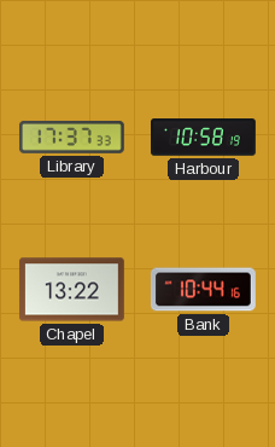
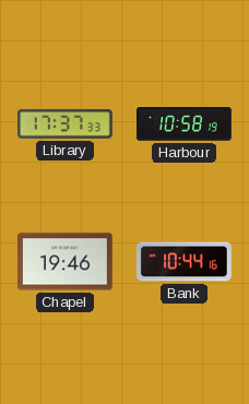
Chapel: 13:22 -> 19:46
